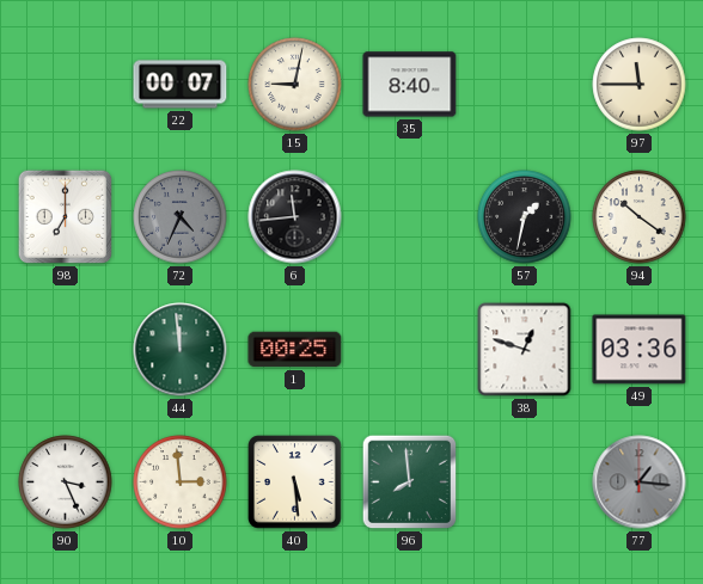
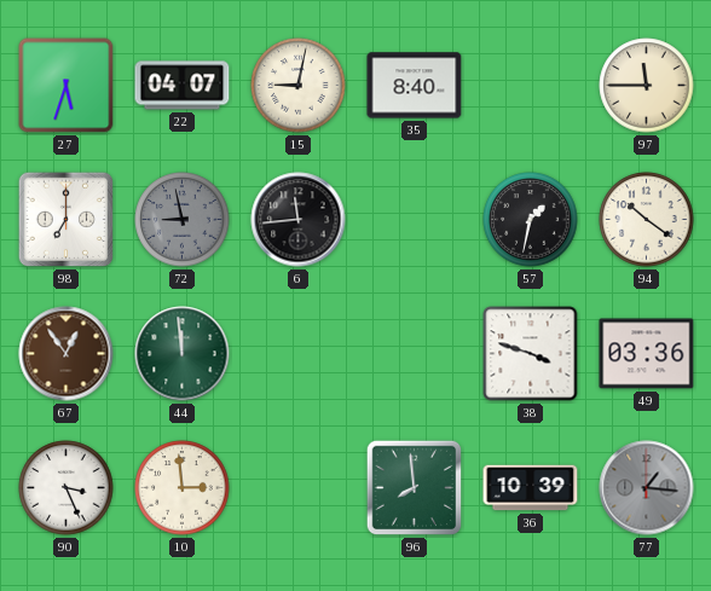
27: none -> 5:33
22: 00:07 -> 04:07
72: 4:34 -> 8:58
67: none -> 12:54
1: 00:25 -> none
38: 12:48 -> 3:48
40: 5:29 -> none
36: none -> 10:39
